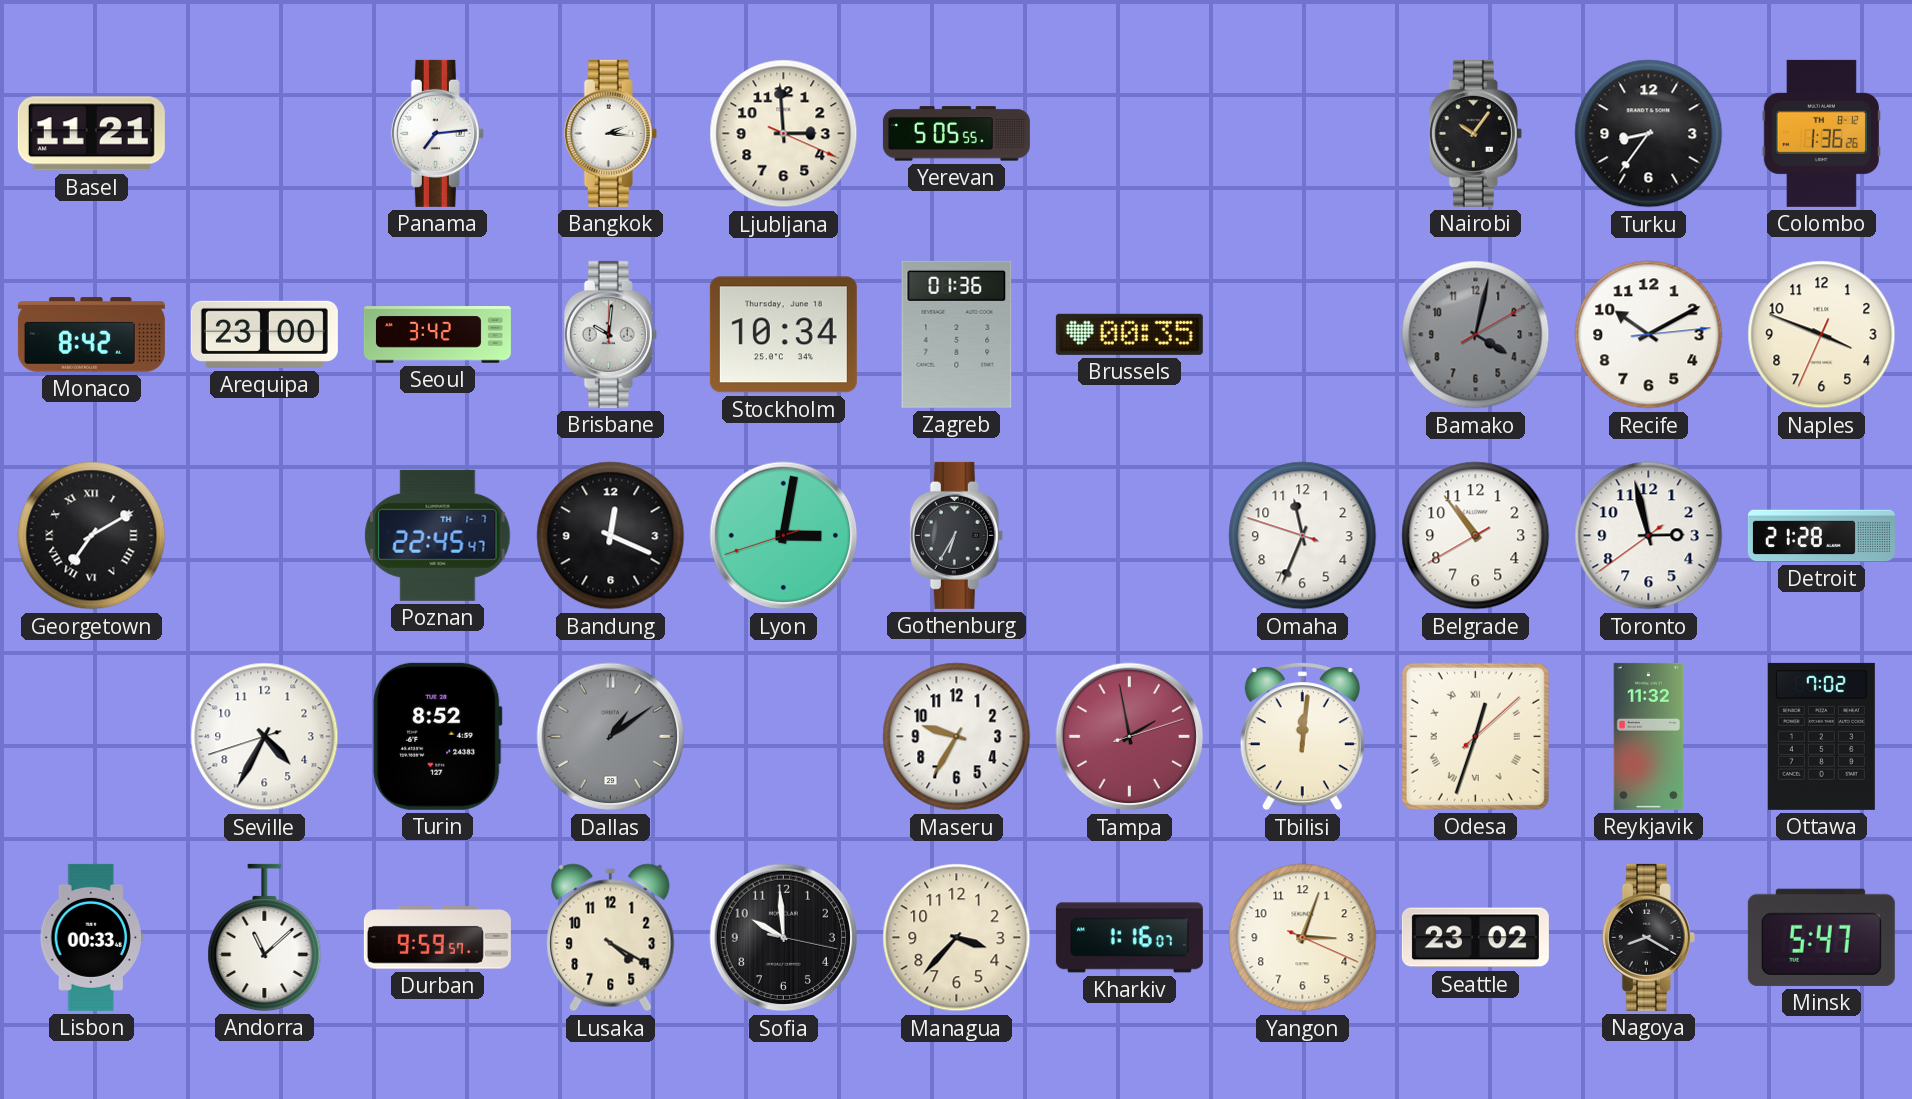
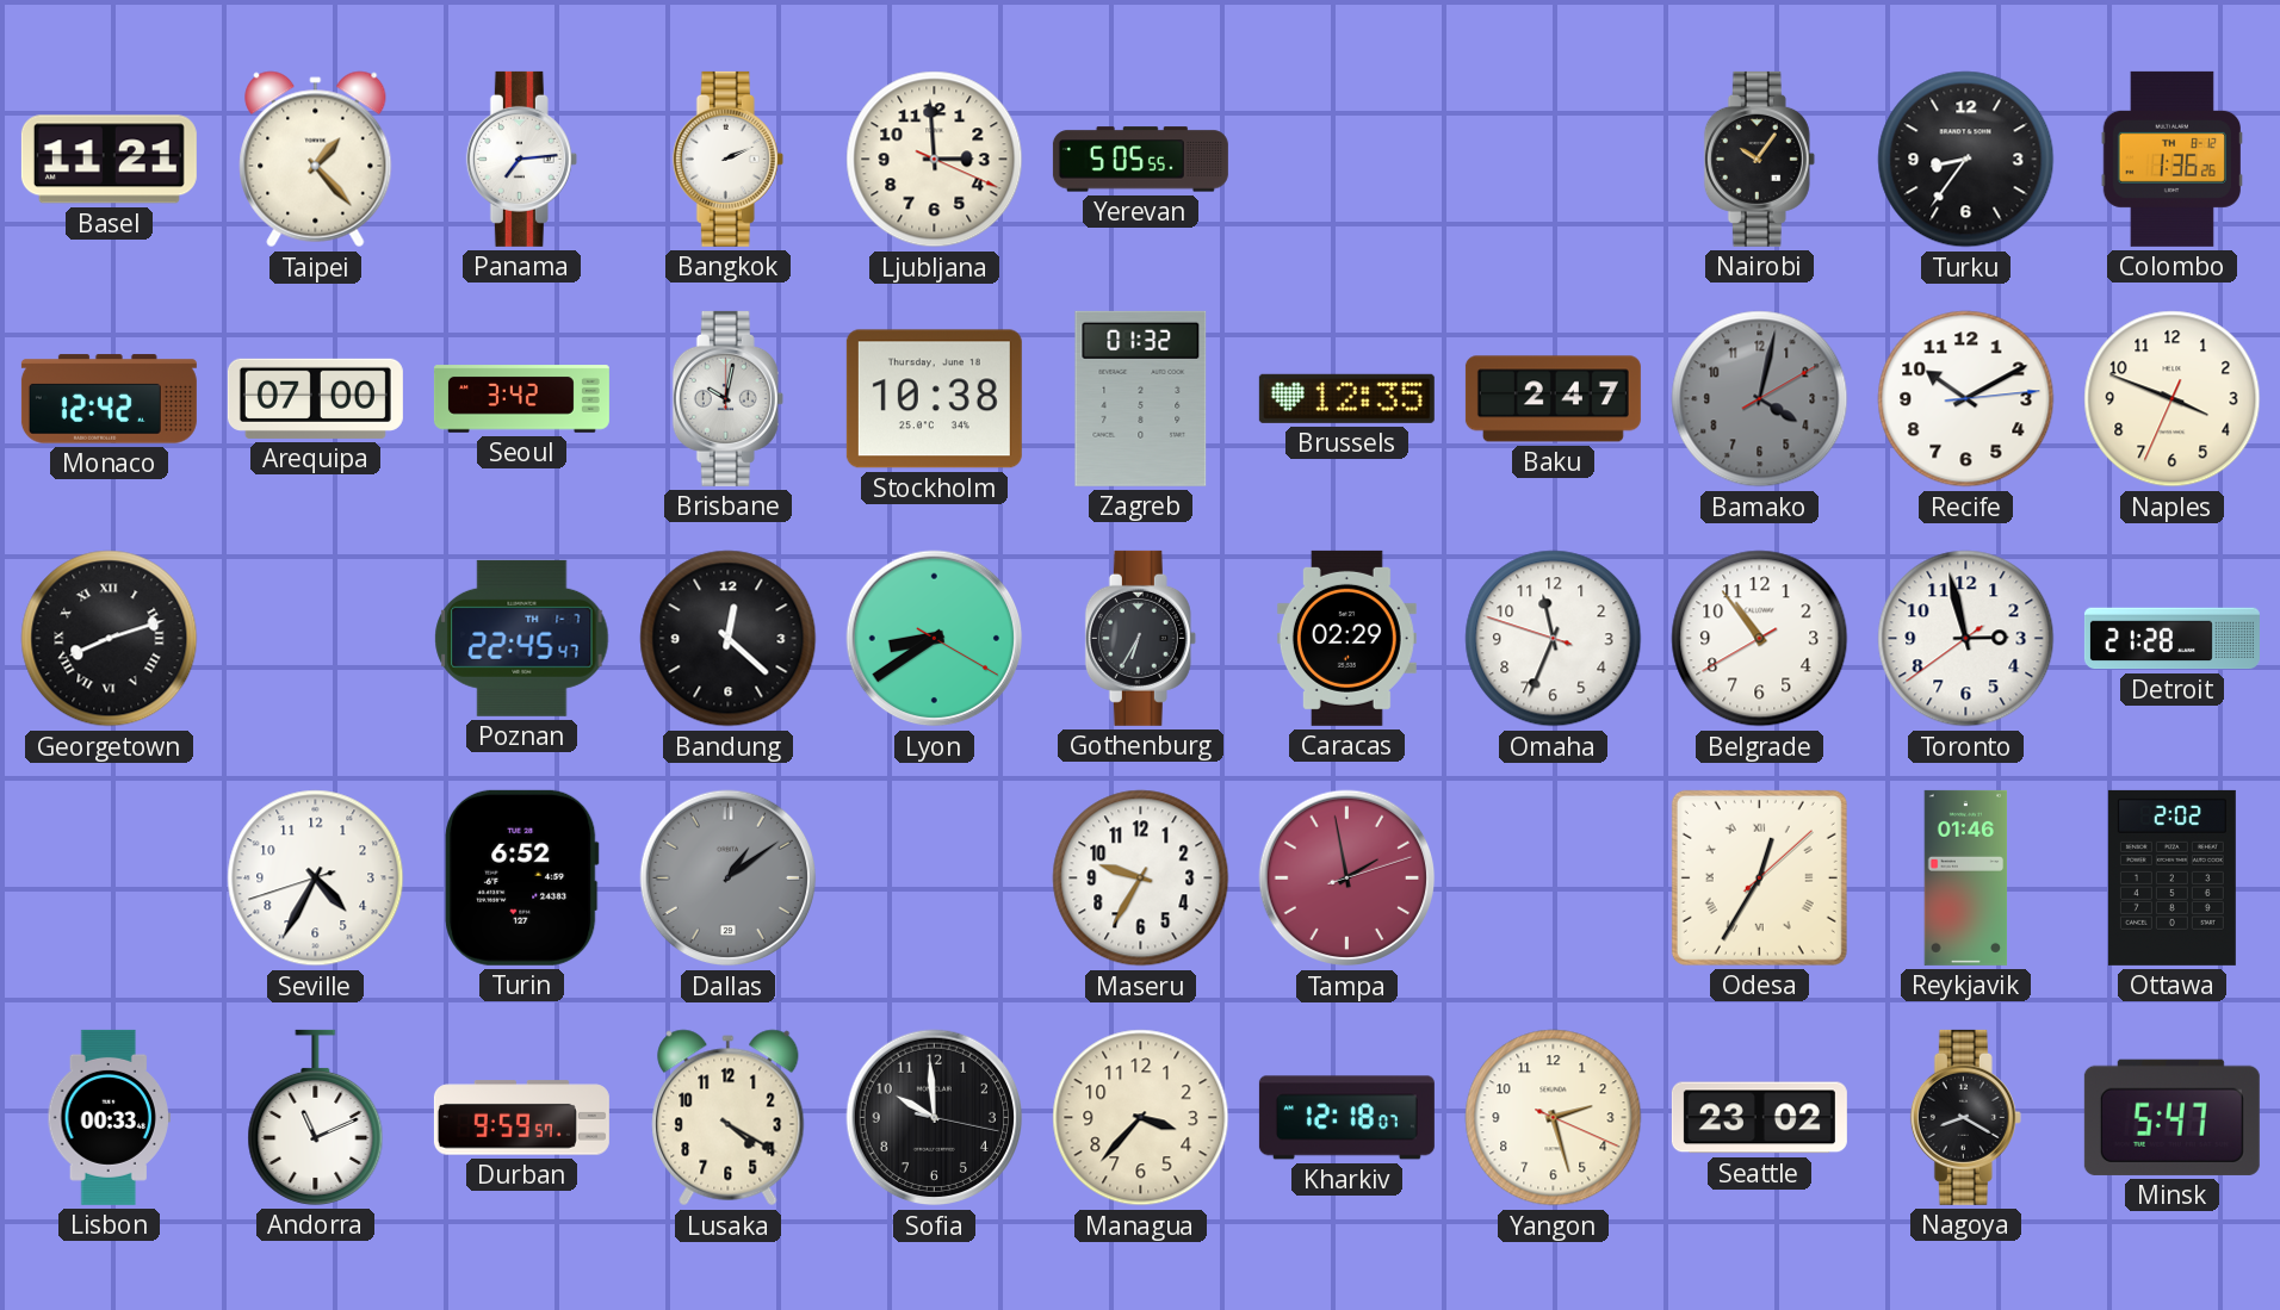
Taipei: none -> 1:23
Bangkok: 2:16 -> 2:11
Monaco: 8:42 -> 12:42
Arequipa: 23:00 -> 07:00
Brisbane: 10:01 -> 10:02
Stockholm: 10:34 -> 10:38
Zagreb: 01:36 -> 01:32
Brussels: 00:35 -> 12:35
Baku: none -> 2:47
Georgetown: 7:10 -> 8:12
Bandung: 12:19 -> 12:22
Lyon: 3:01 -> 8:39
Caracas: none -> 02:29
Turin: 8:52 -> 6:52
Tbilisi: 12:01 -> none
Odesa: 12:33 -> 12:35
Reykjavik: 11:32 -> 01:46
Ottawa: 7:02 -> 2:02
Andorra: 11:08 -> 11:11
Kharkiv: 1:16 -> 12:18
Yangon: 3:03 -> 2:27
